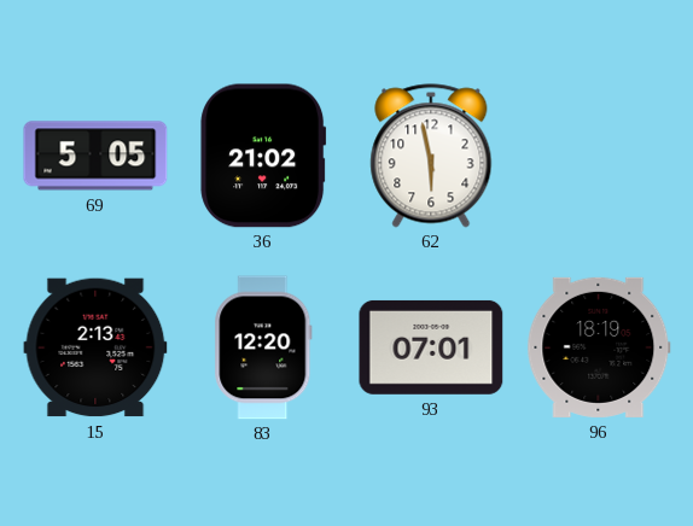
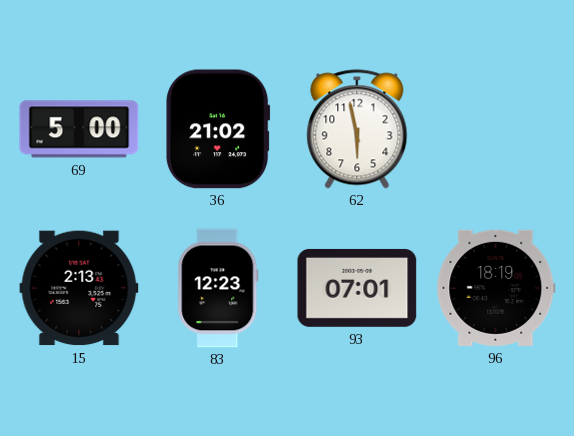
69: 5:05 -> 5:00
83: 12:20 -> 12:23
